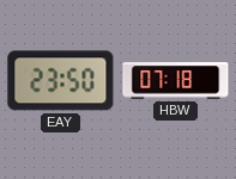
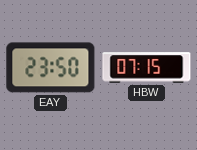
HBW: 07:18 -> 07:15
